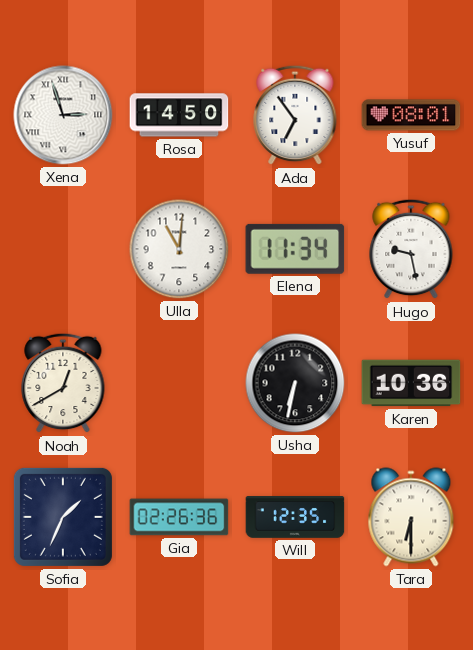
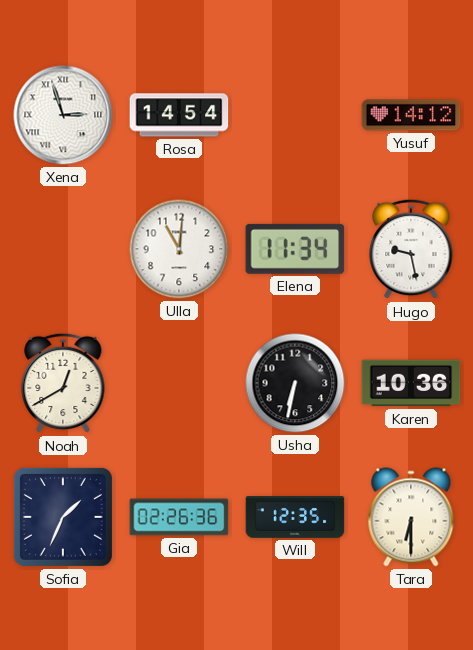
Rosa: 14:50 -> 14:54
Ada: 6:54 -> none
Yusuf: 08:01 -> 14:12
